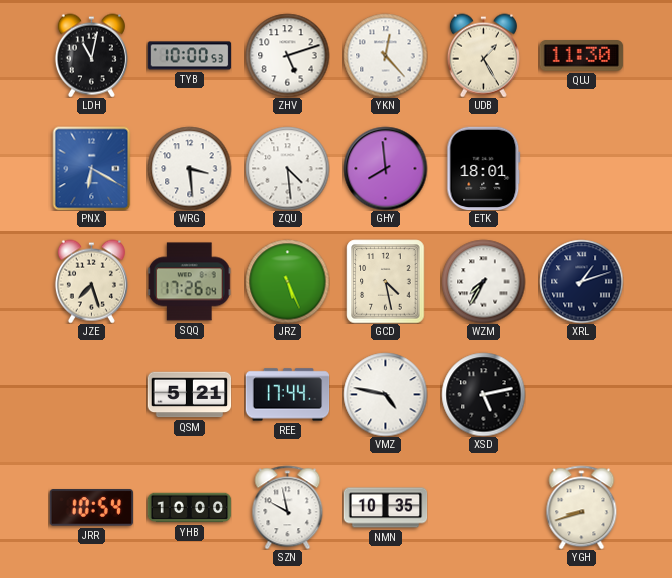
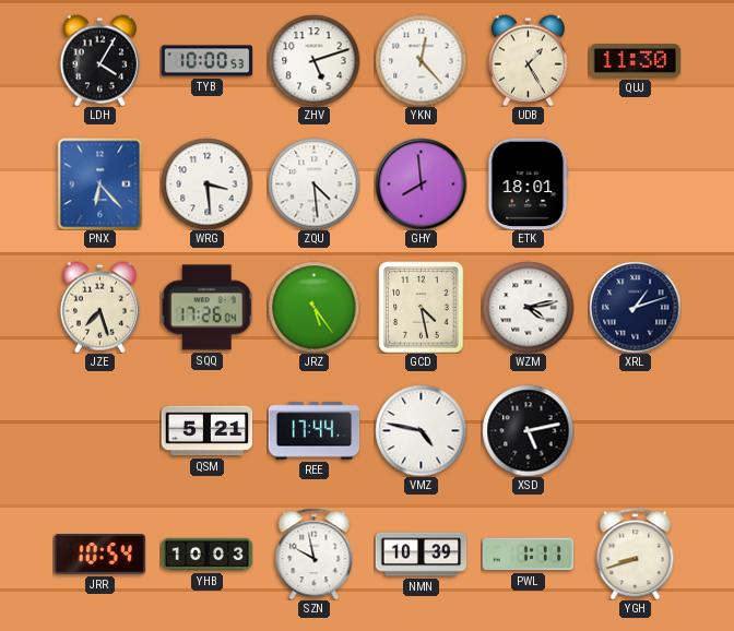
LDH: 11:02 -> 4:05
PNX: 6:20 -> 6:23
JRZ: 5:26 -> 5:24
WZM: 7:35 -> 4:13
YHB: 10:00 -> 10:03
NMN: 10:35 -> 10:39
PWL: none -> 1:11
